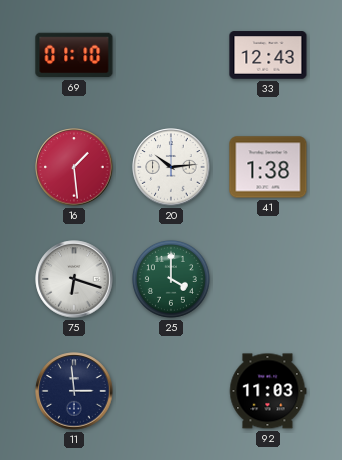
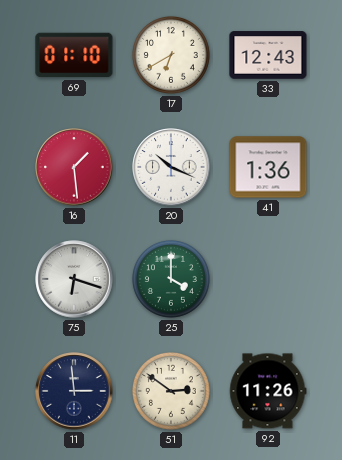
17: none -> 6:40
20: 10:14 -> 10:19
41: 1:38 -> 1:36
51: none -> 2:51
92: 11:03 -> 11:26
